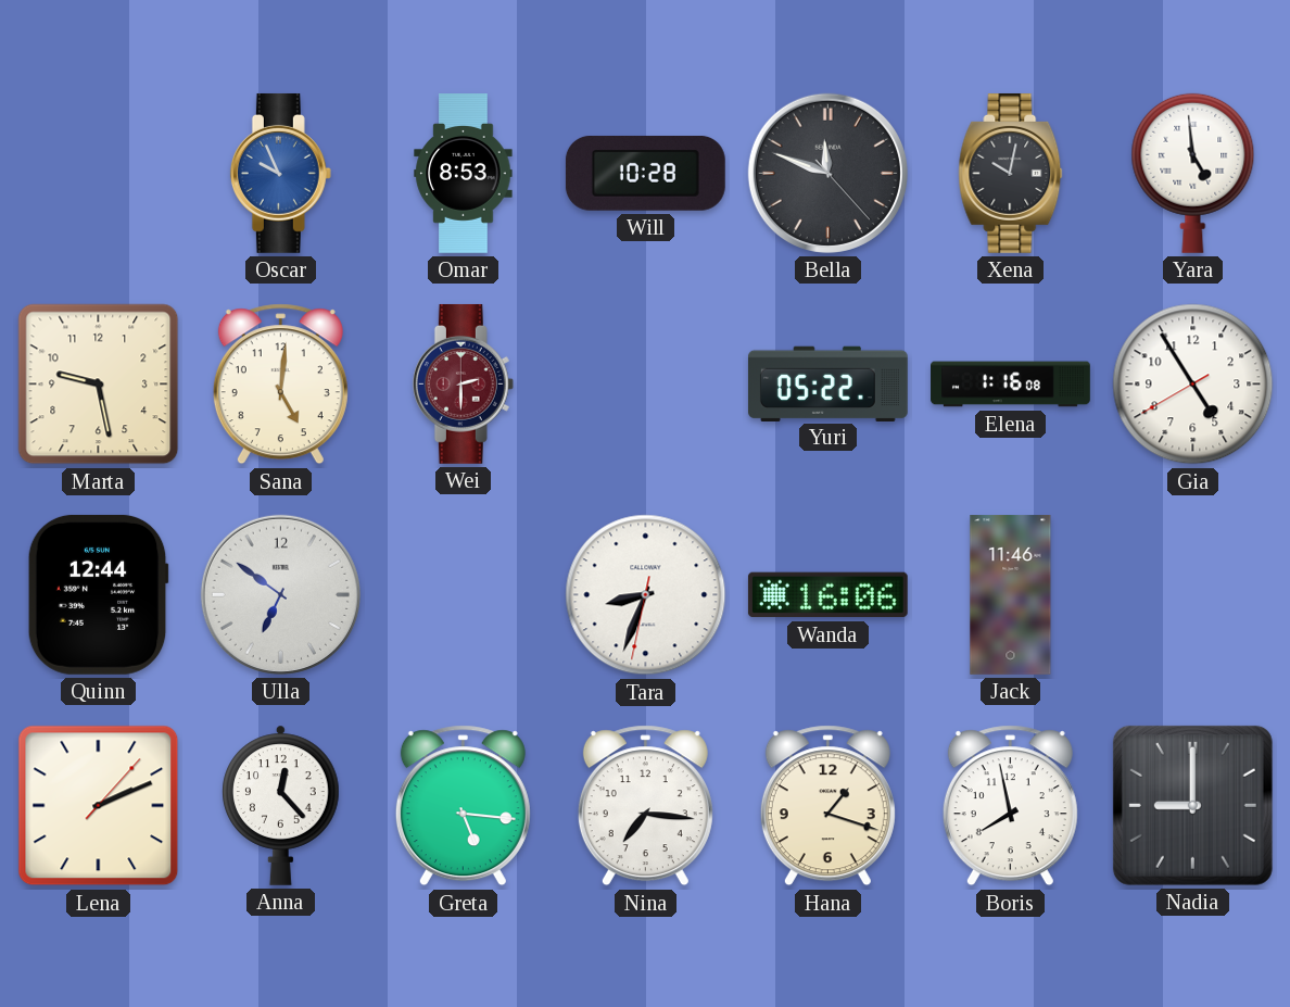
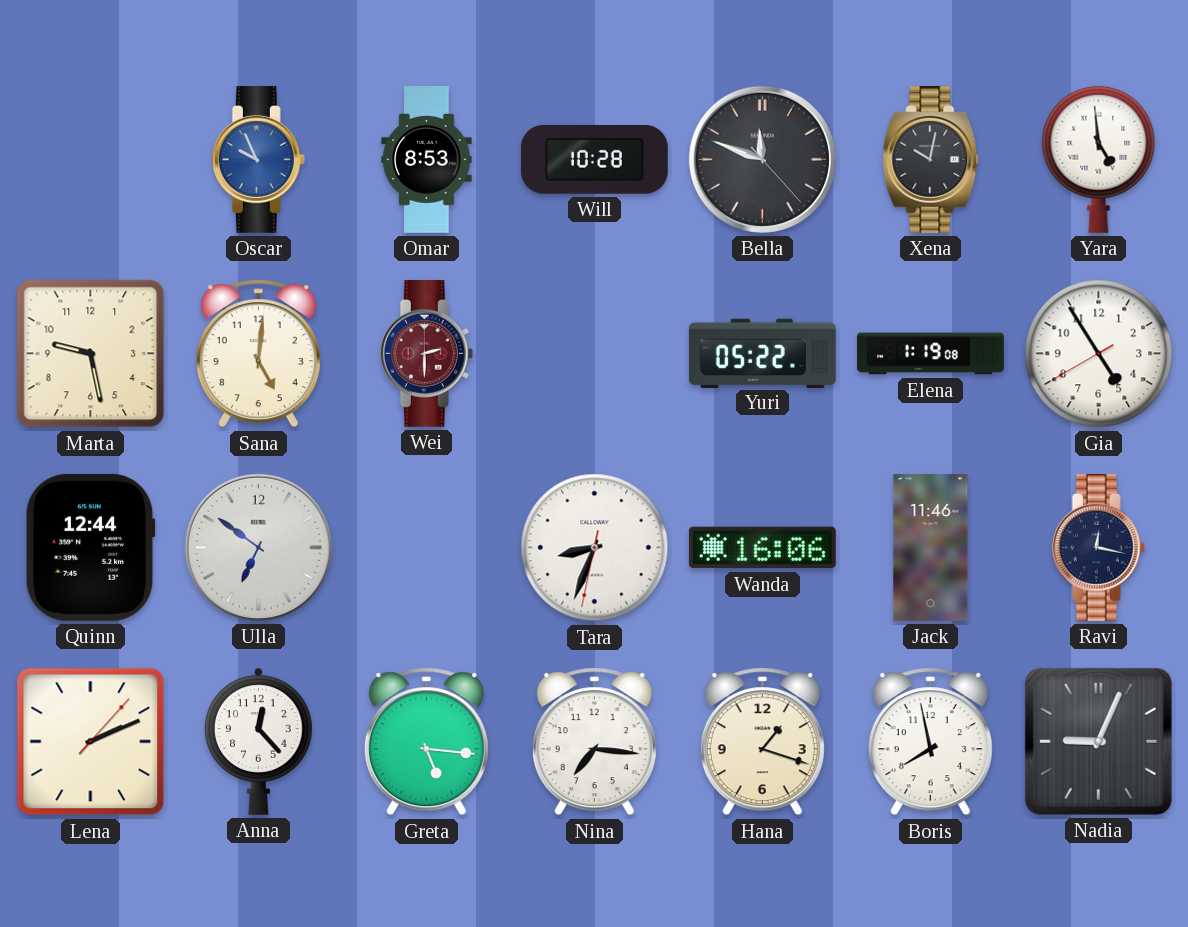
Elena: 1:16 -> 1:19
Ravi: none -> 12:17
Nadia: 9:00 -> 9:04
